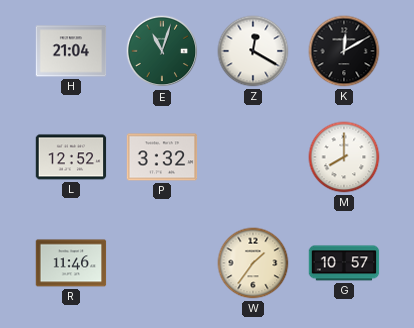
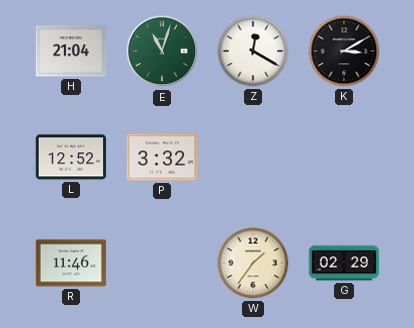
K: 12:10 -> 3:10
M: 8:00 -> none
G: 10:57 -> 02:29
